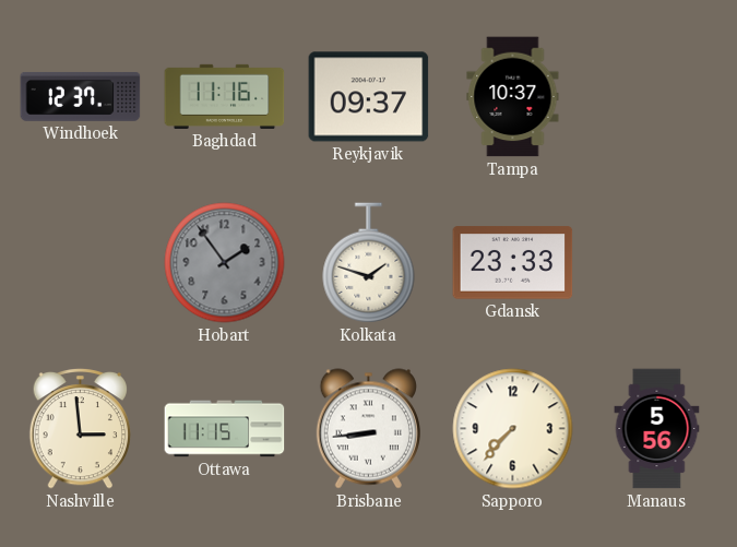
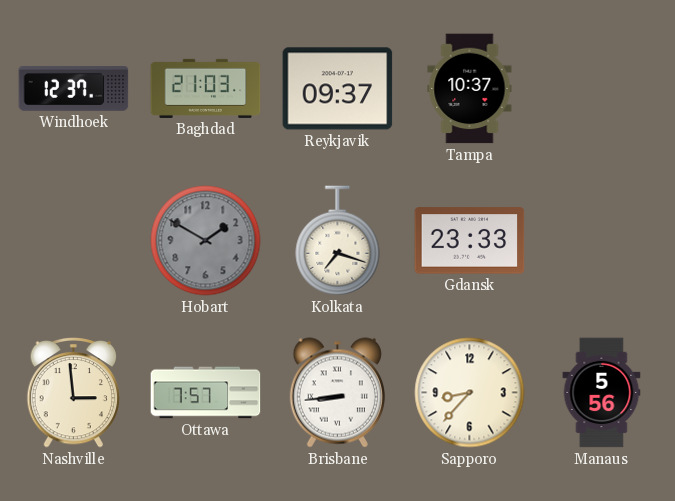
Baghdad: 11:16 -> 21:03
Hobart: 1:54 -> 1:50
Kolkata: 1:48 -> 7:18
Ottawa: 11:15 -> 7:57
Sapporo: 7:37 -> 8:37
